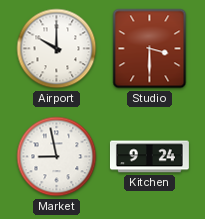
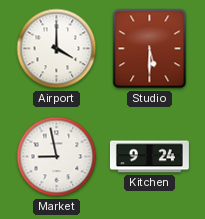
Airport: 10:00 -> 4:00
Studio: 3:30 -> 5:30
